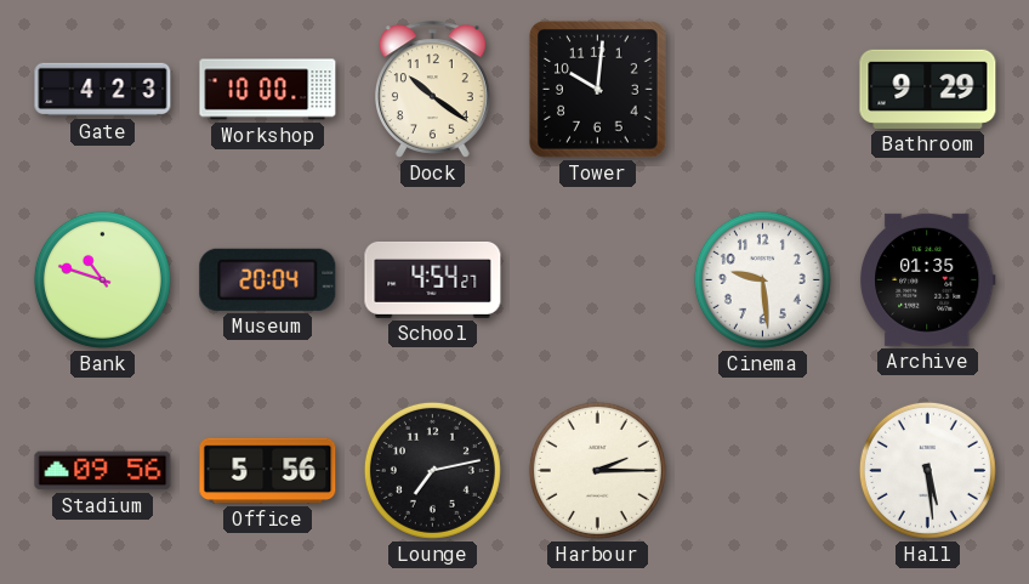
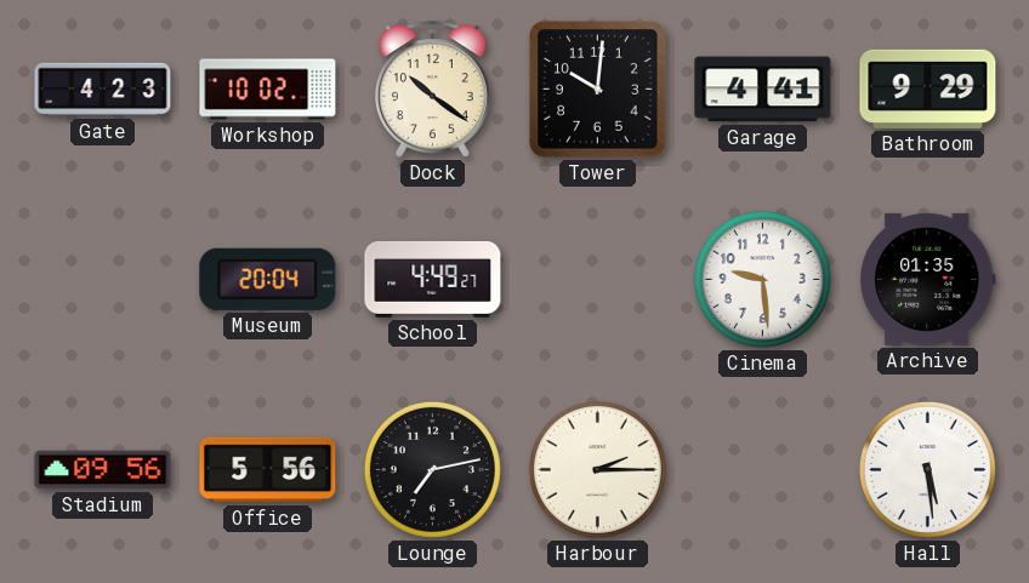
Workshop: 10:00 -> 10:02
Garage: none -> 4:41
Bank: 10:48 -> none
School: 4:54 -> 4:49
